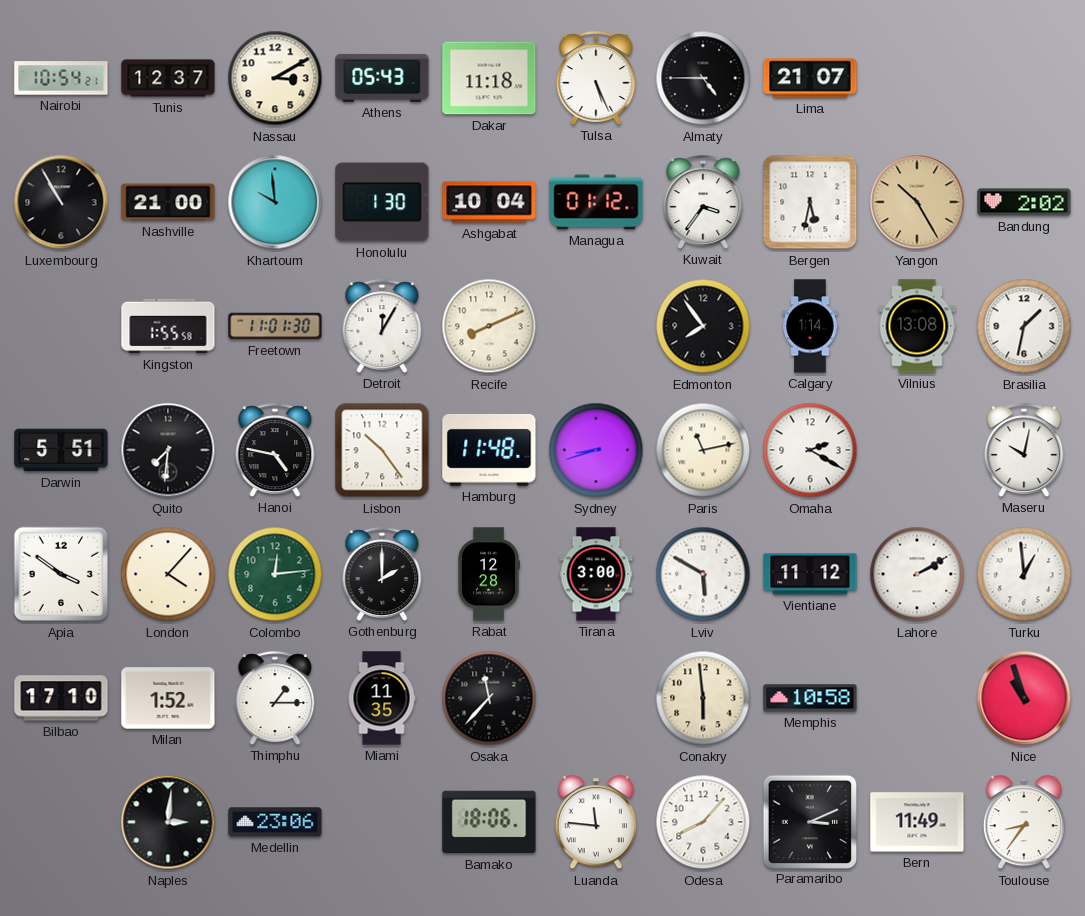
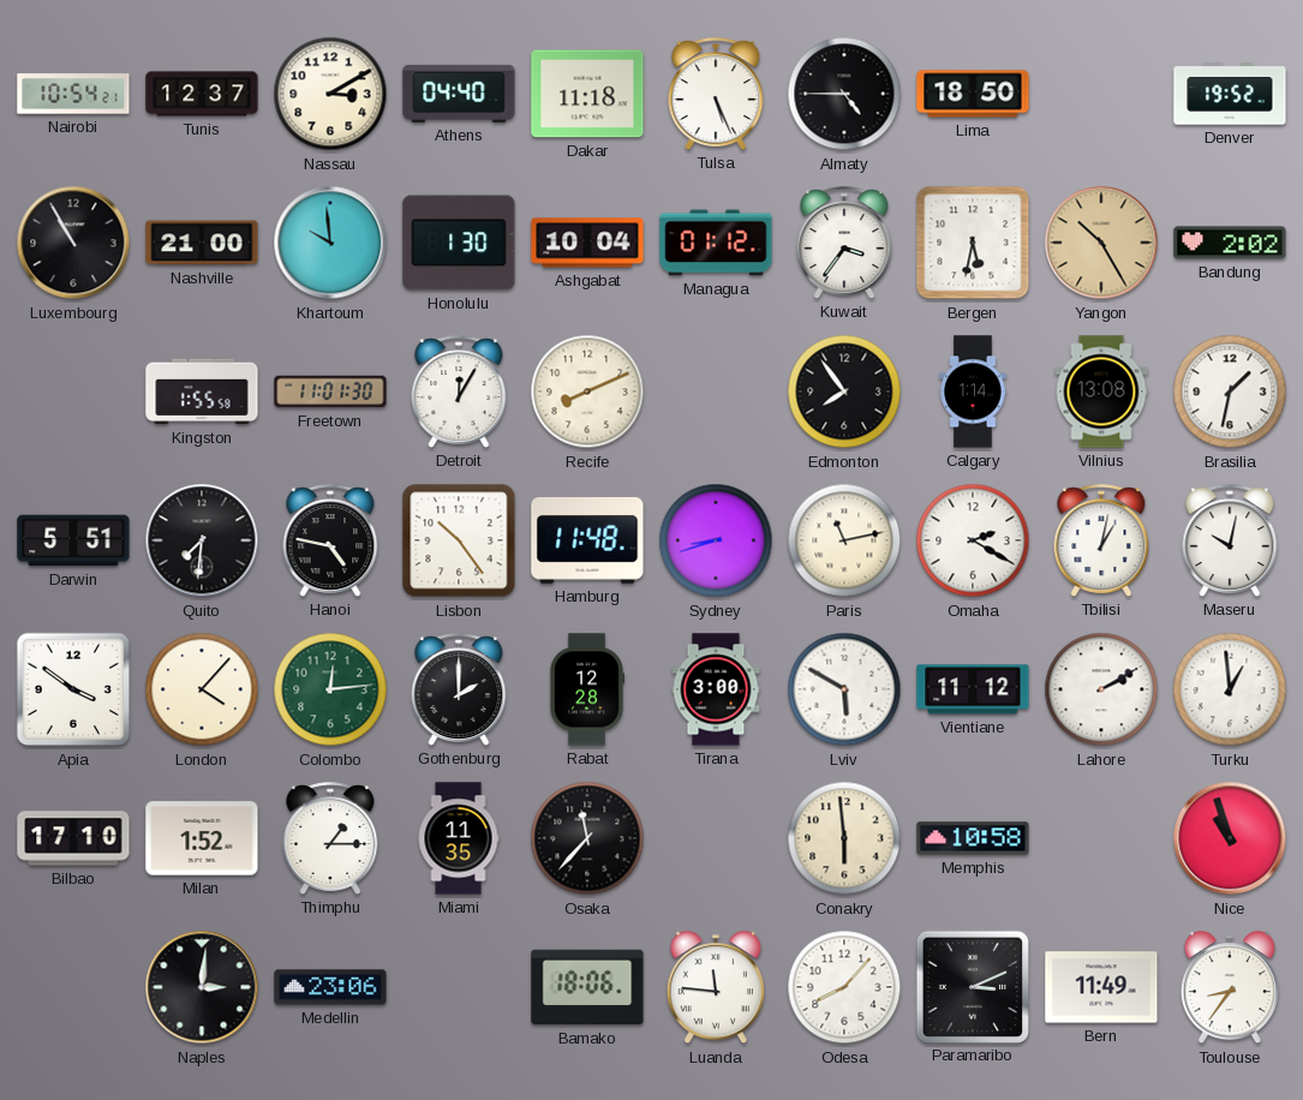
Athens: 05:43 -> 04:40
Lima: 21:07 -> 18:50
Denver: none -> 19:52
Tbilisi: none -> 1:02
